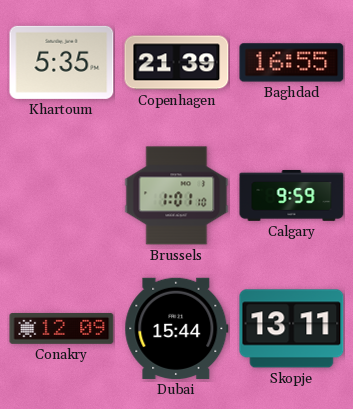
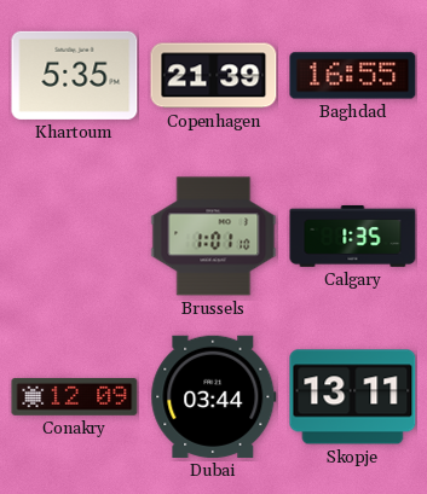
Calgary: 9:59 -> 1:35
Dubai: 15:44 -> 03:44
